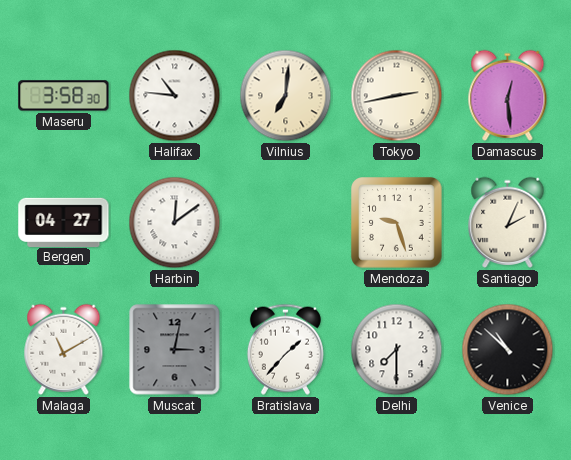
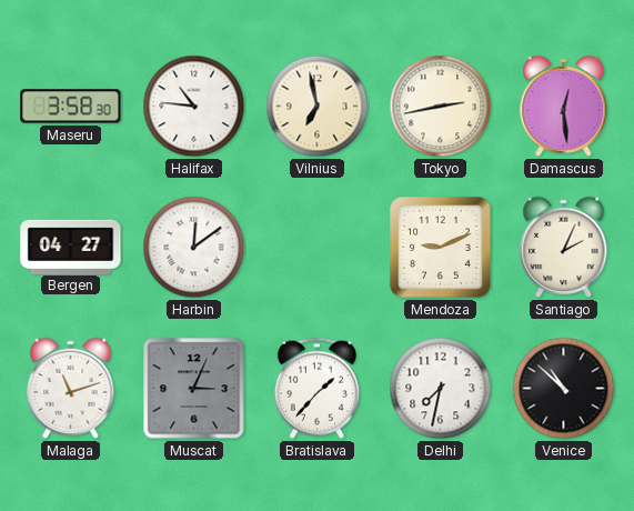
Vilnius: 7:01 -> 6:58
Mendoza: 9:27 -> 9:11
Malaga: 11:10 -> 11:12
Muscat: 3:02 -> 3:04
Delhi: 7:30 -> 7:32
